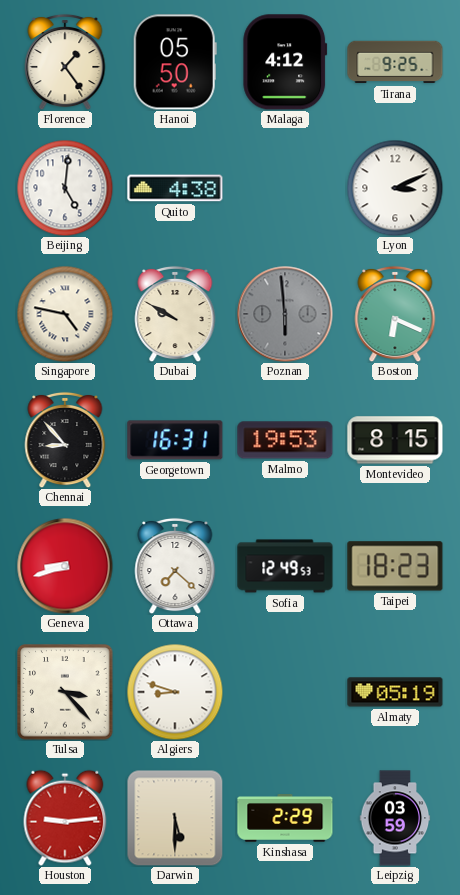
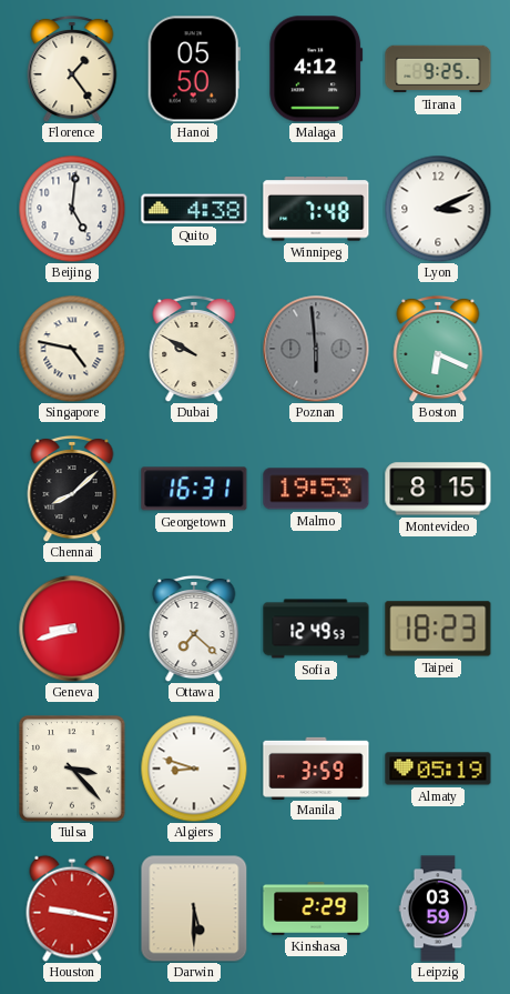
Winnipeg: none -> 7:48
Chennai: 8:53 -> 8:08
Manila: none -> 3:59
Houston: 9:14 -> 9:17
